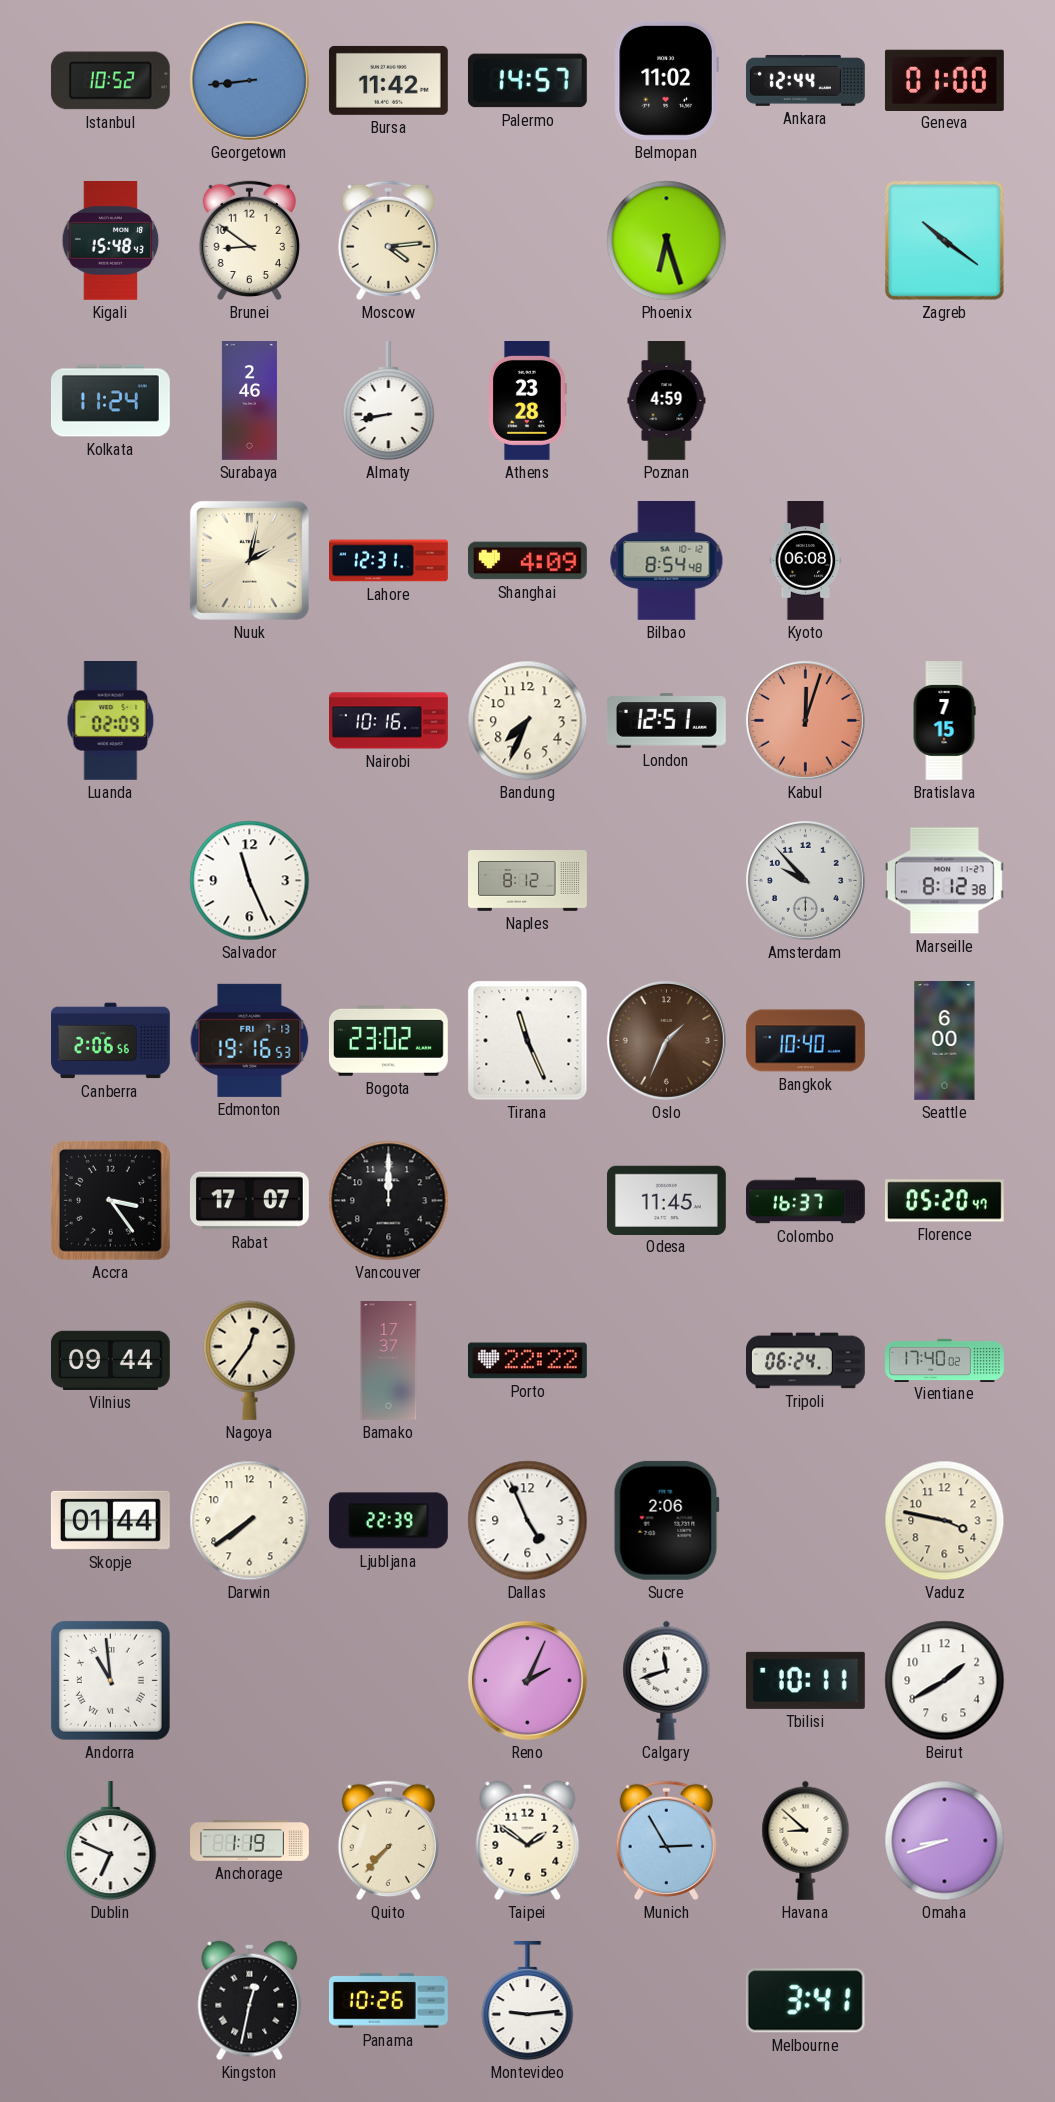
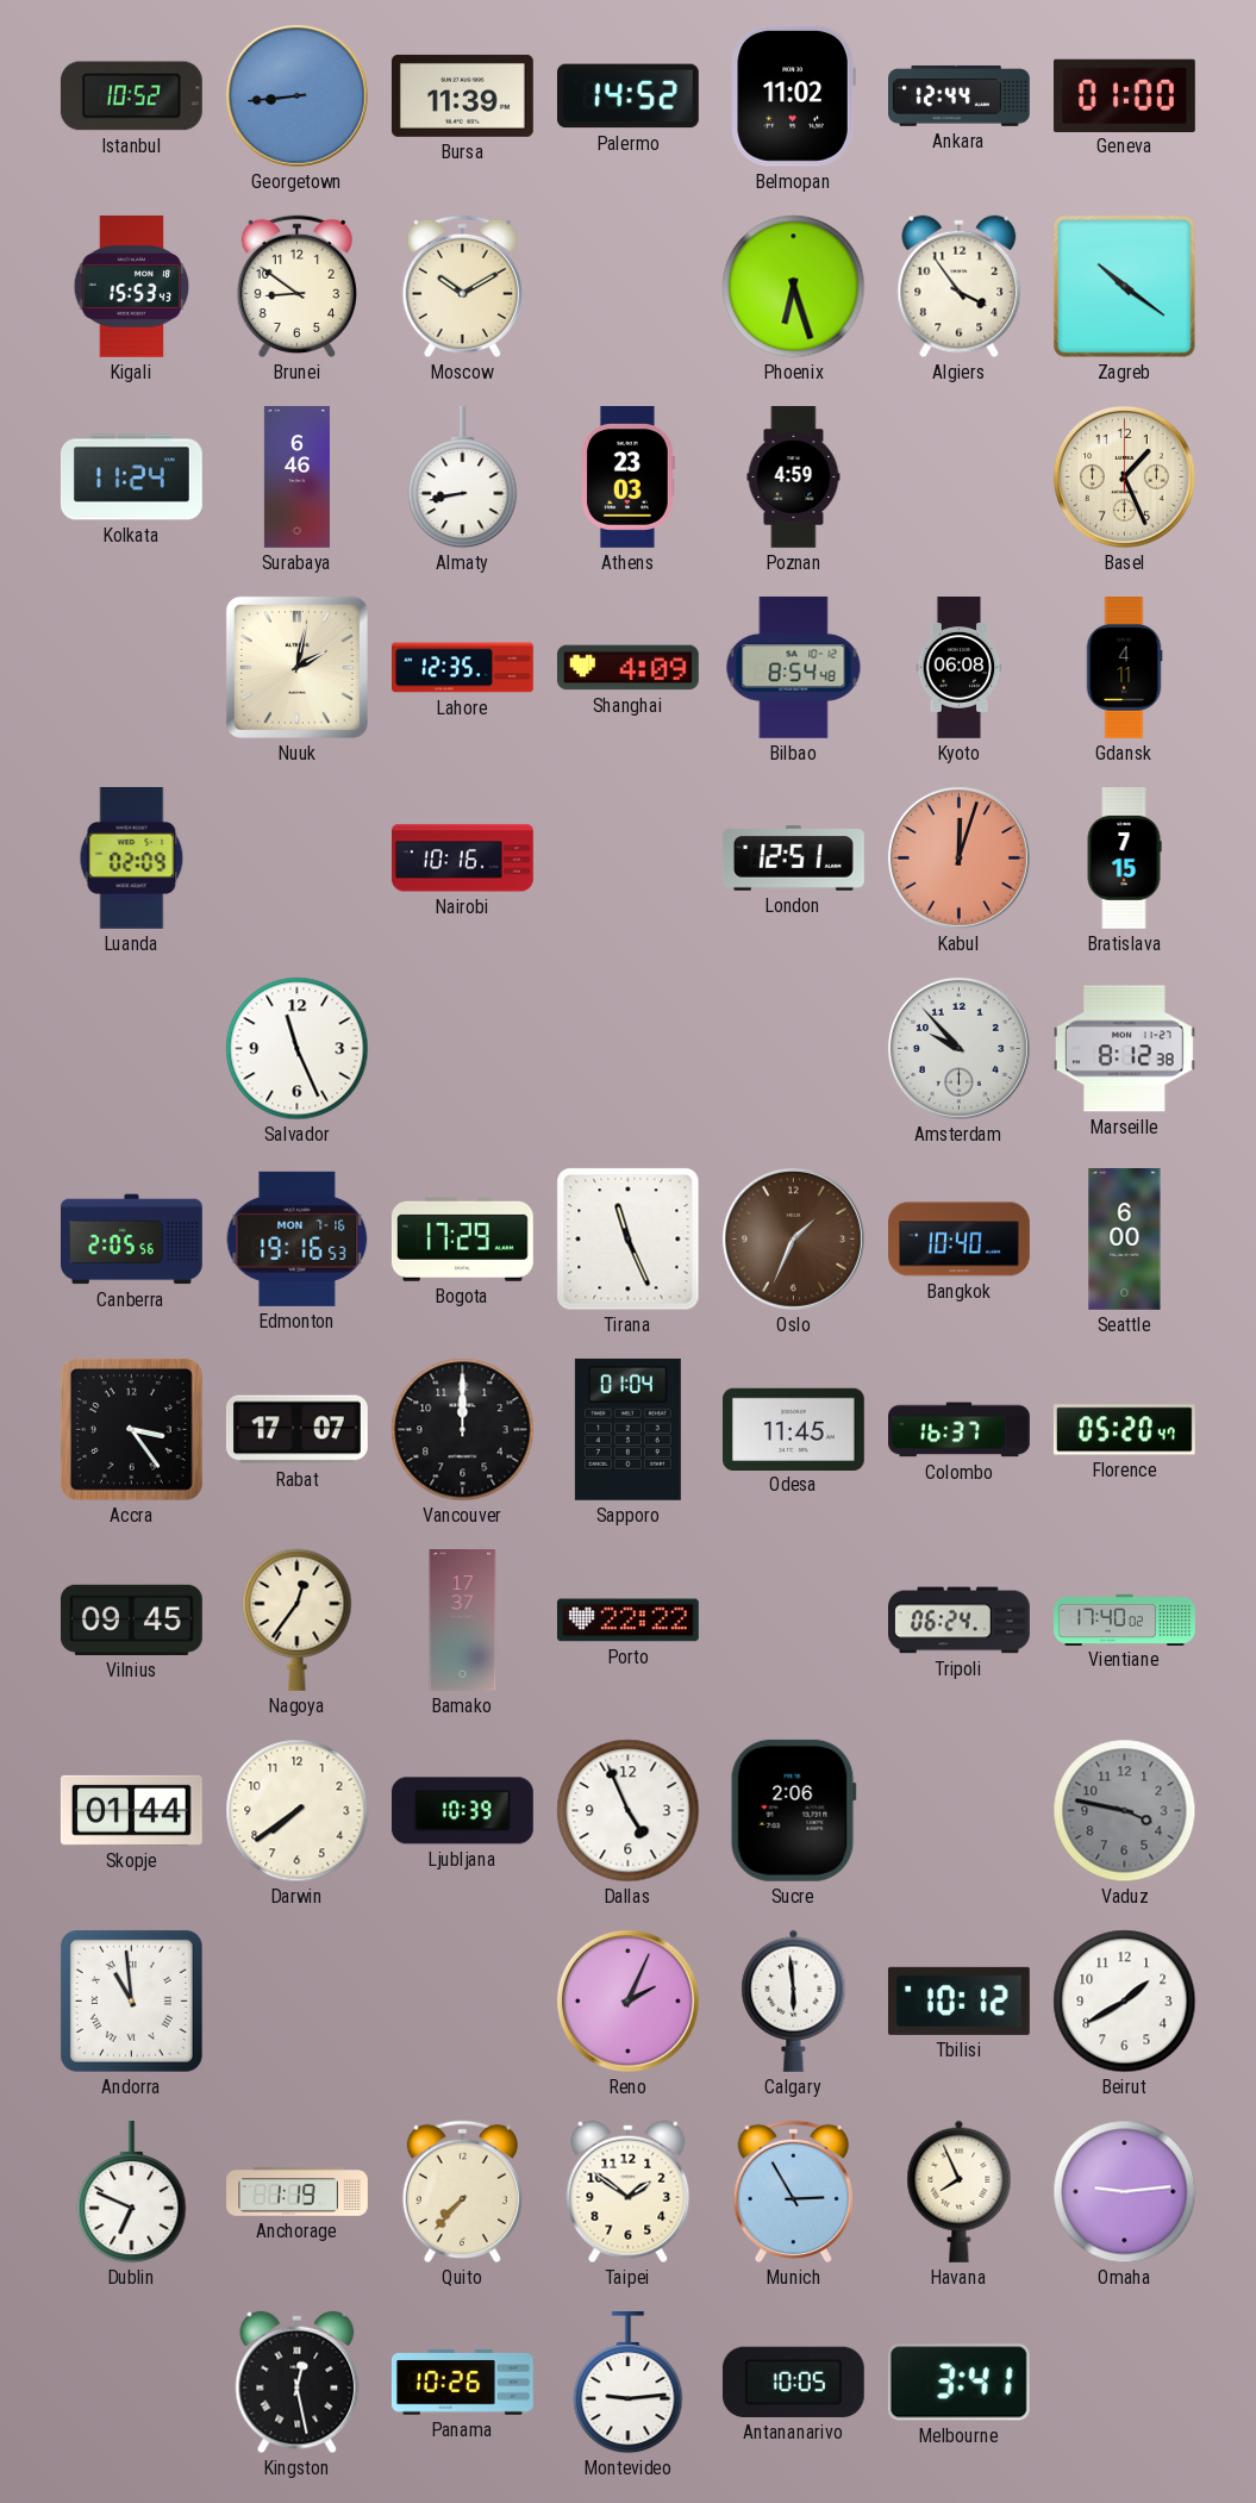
Bursa: 11:42 -> 11:39
Palermo: 14:57 -> 14:52
Kigali: 15:48 -> 15:53
Moscow: 4:14 -> 10:10
Algiers: none -> 3:54
Surabaya: 2:46 -> 6:46
Athens: 23:28 -> 23:03
Basel: none -> 1:26
Lahore: 12:31 -> 12:35
Gdansk: none -> 4:11
Bandung: 7:34 -> none
Naples: 8:12 -> none
Canberra: 2:06 -> 2:05
Edmonton date: FRI 7-13 -> MON 7-16
Bogota: 23:02 -> 17:29
Sapporo: none -> 01:04
Vilnius: 09:44 -> 09:45
Ljubljana: 22:39 -> 10:39
Vaduz dial: cream -> grey
Calgary: 11:42 -> 5:59
Tbilisi: 10:11 -> 10:12
Havana: 8:52 -> 7:56
Omaha: 8:42 -> 9:14
Kingston: 12:32 -> 12:28
Antananarivo: none -> 10:05
